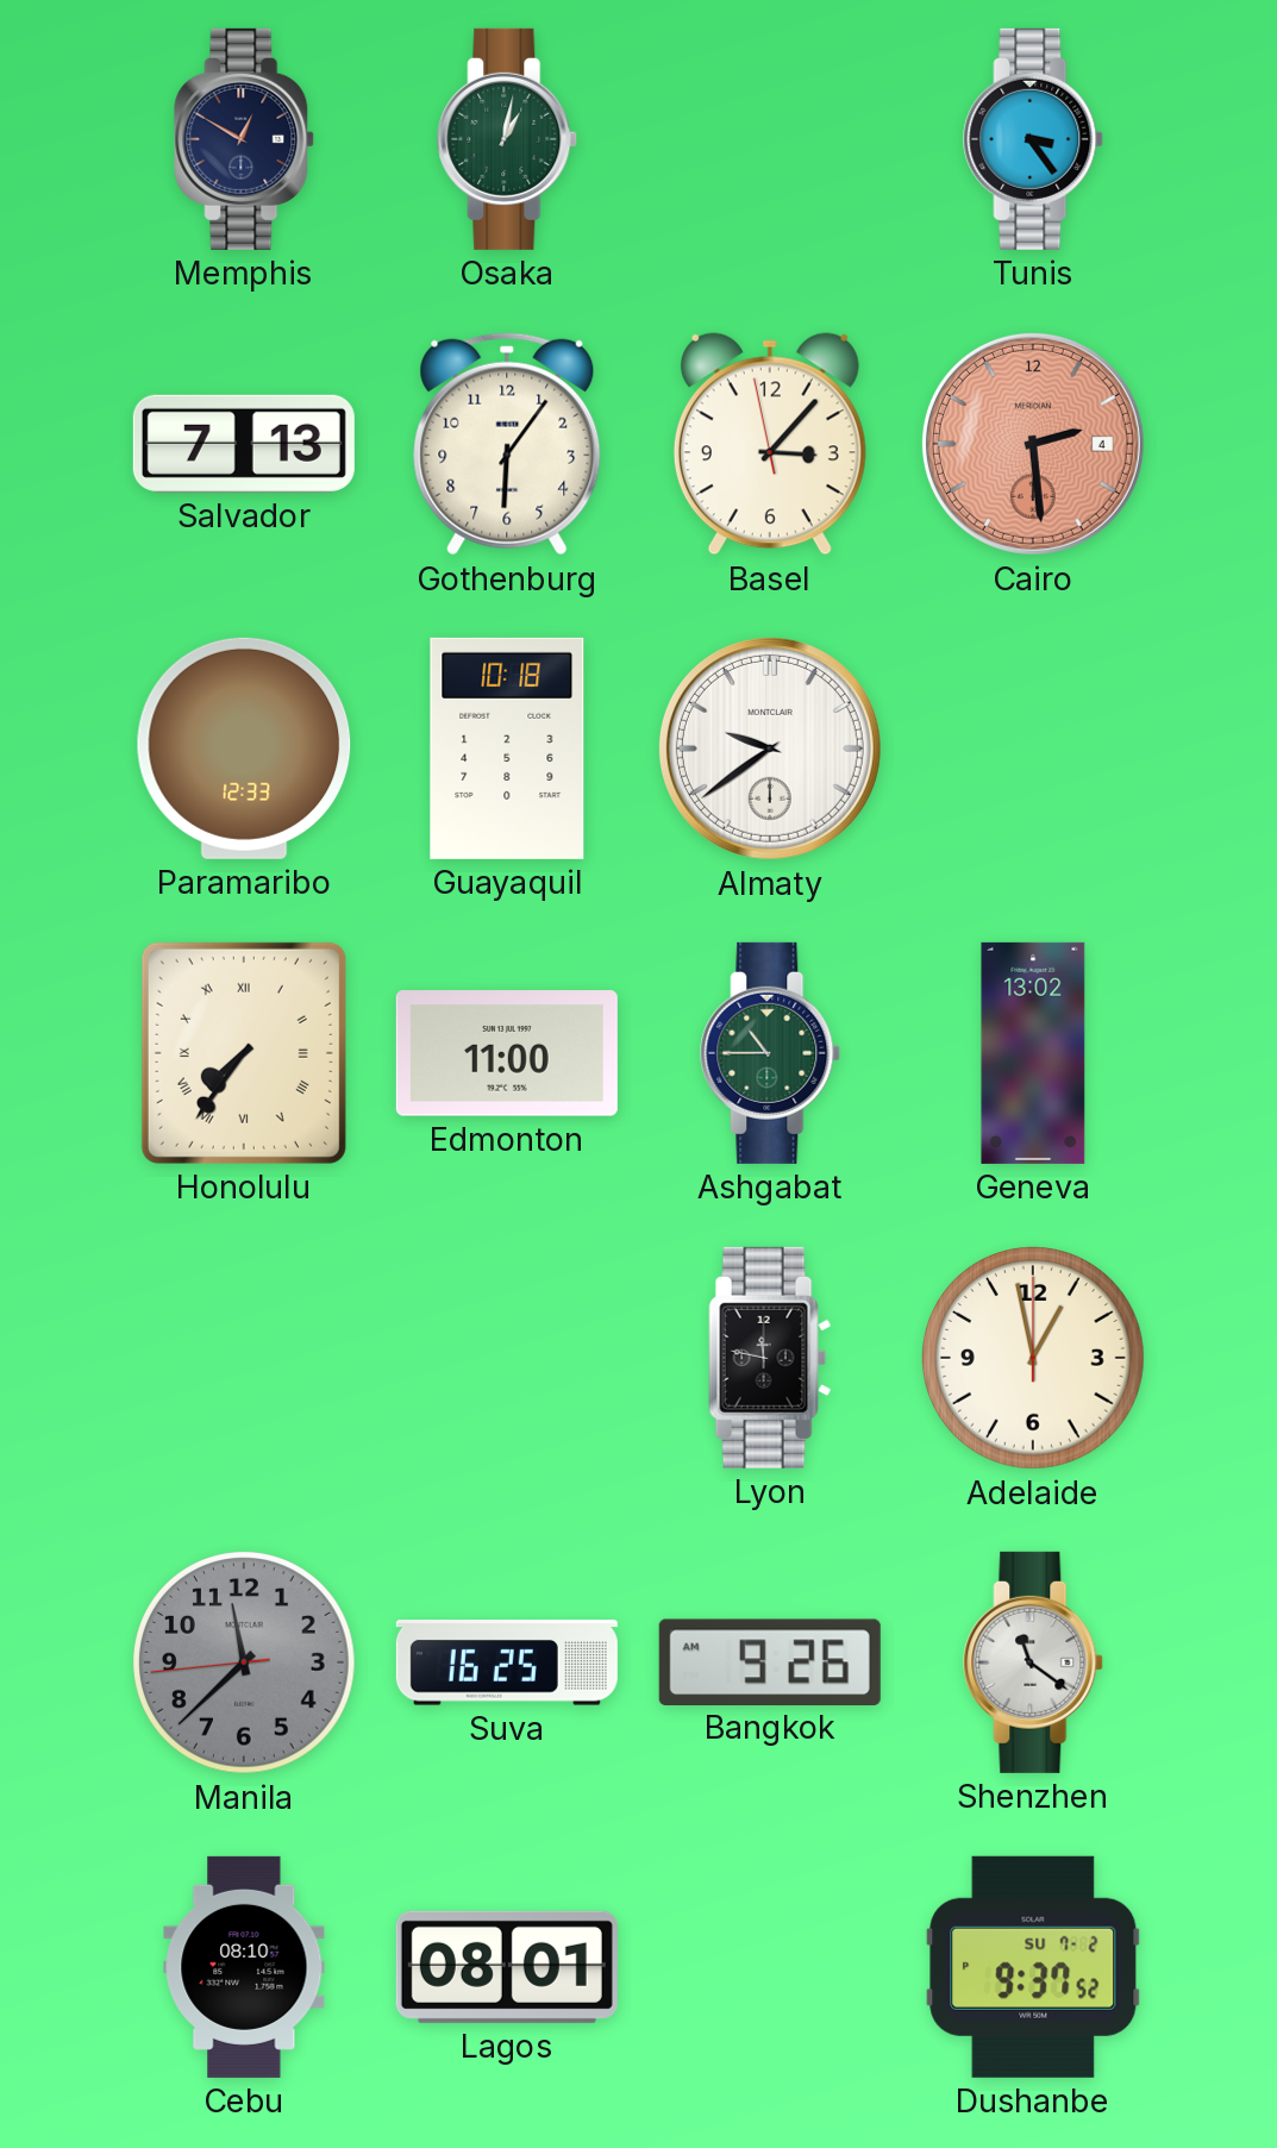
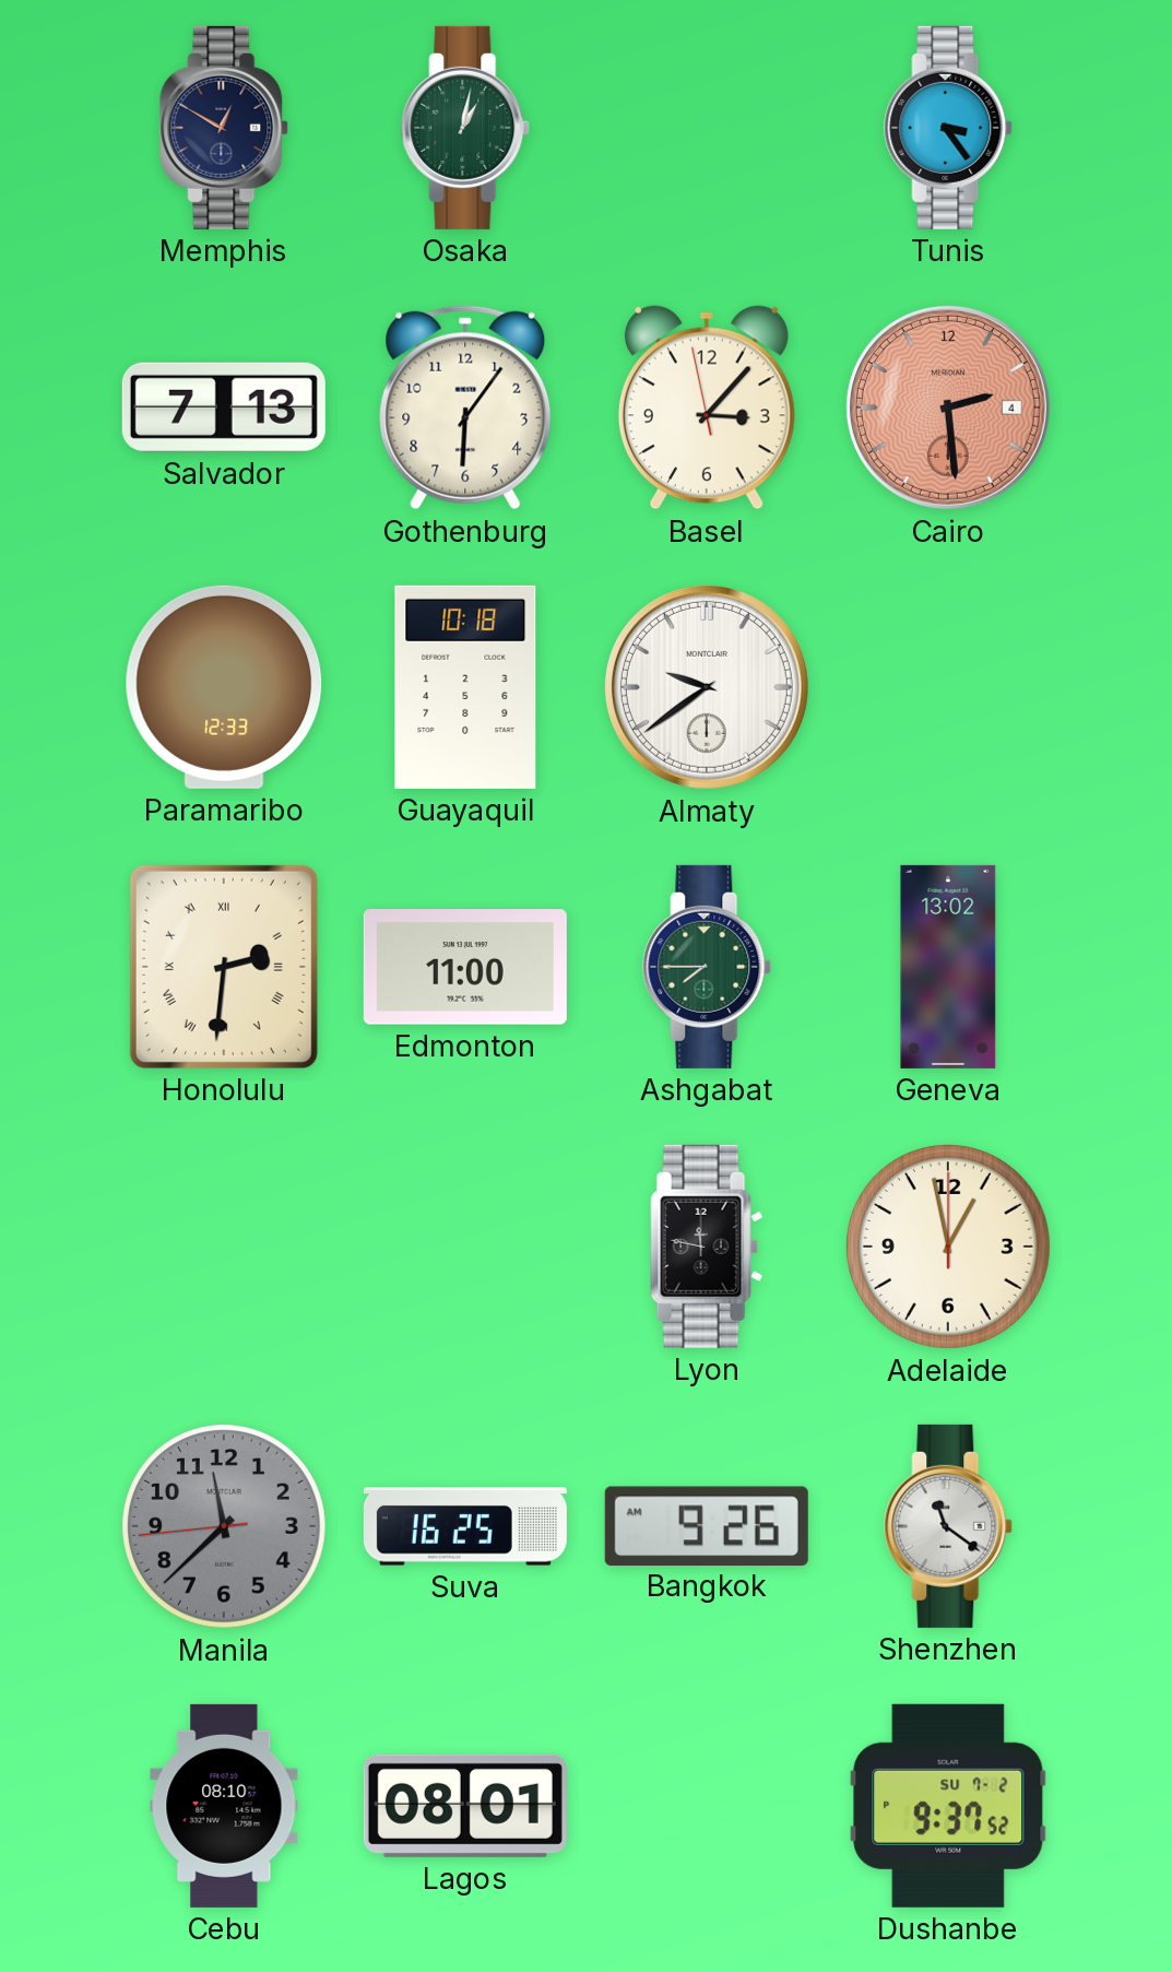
Honolulu: 7:36 -> 2:31
Ashgabat: 10:45 -> 7:45
